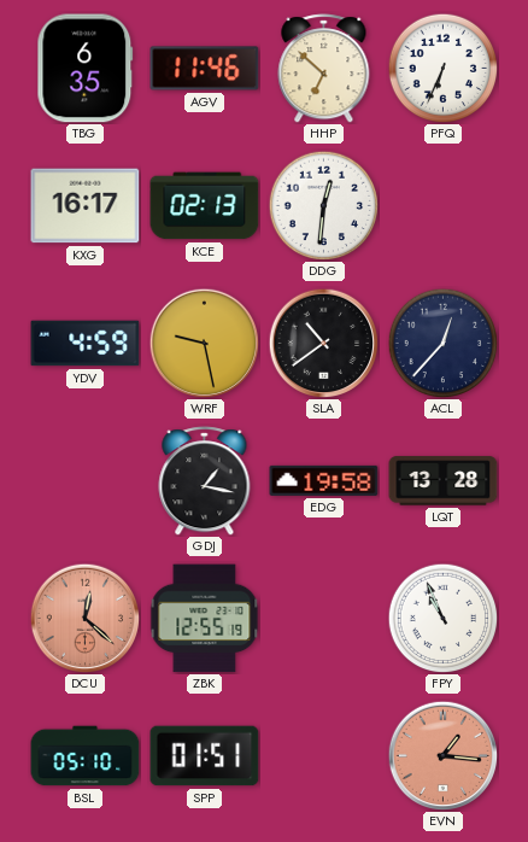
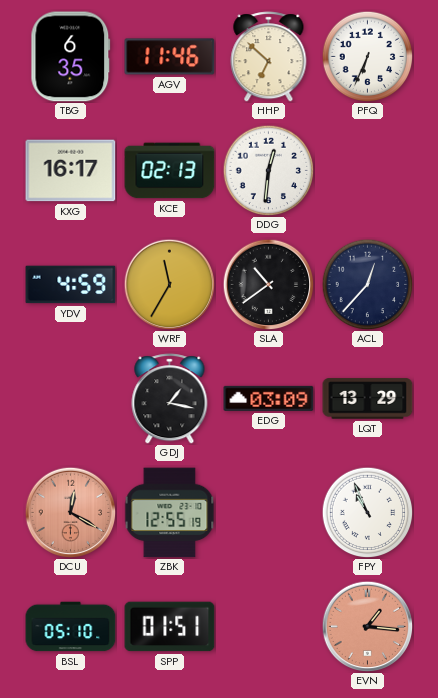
WRF: 9:28 -> 11:35
EDG: 19:58 -> 03:09
LQT: 13:28 -> 13:29
DCU: 12:22 -> 12:20
